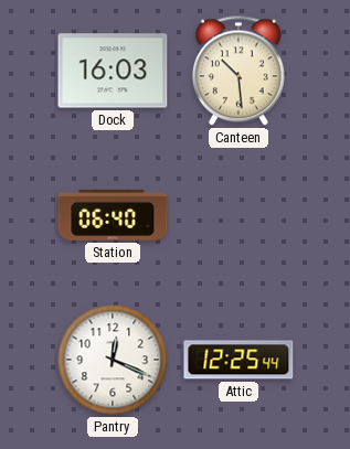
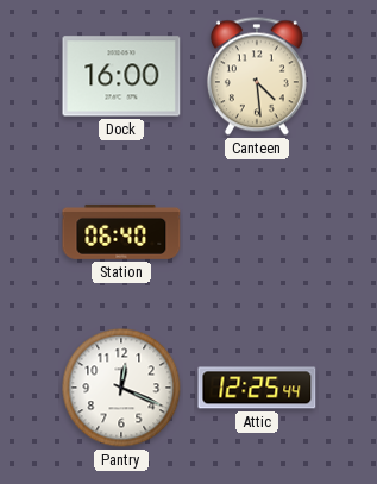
Dock: 16:03 -> 16:00
Canteen: 10:29 -> 4:29
